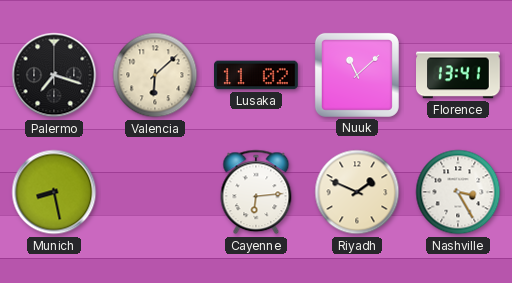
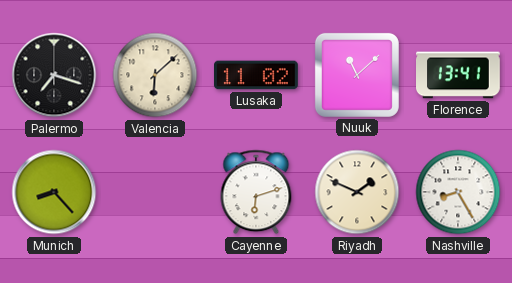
Munich: 8:28 -> 8:23
Cayenne: 6:14 -> 6:12
Nashville: 3:25 -> 8:25
